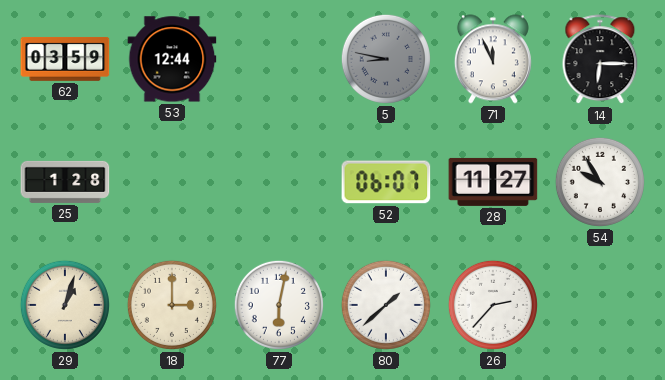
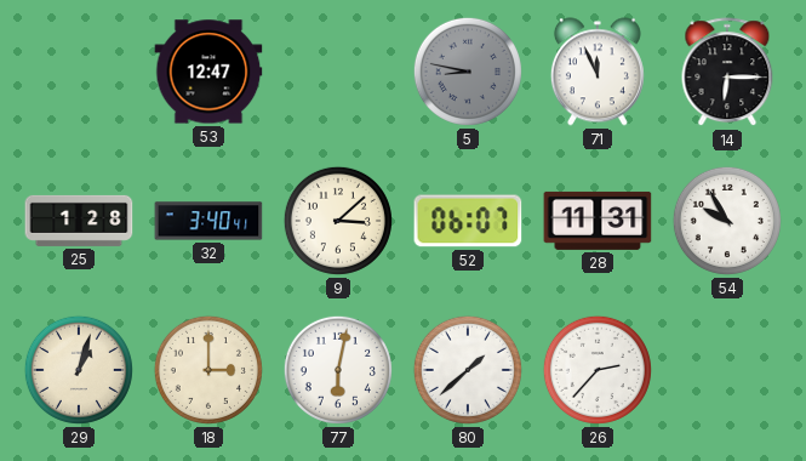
62: 03:59 -> none
53: 12:44 -> 12:47
32: none -> 3:40
9: none -> 3:08
28: 11:27 -> 11:31
